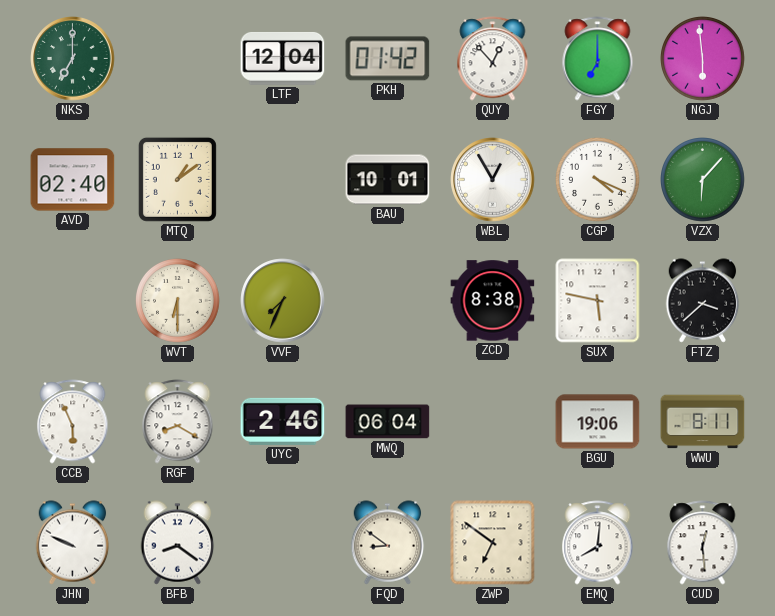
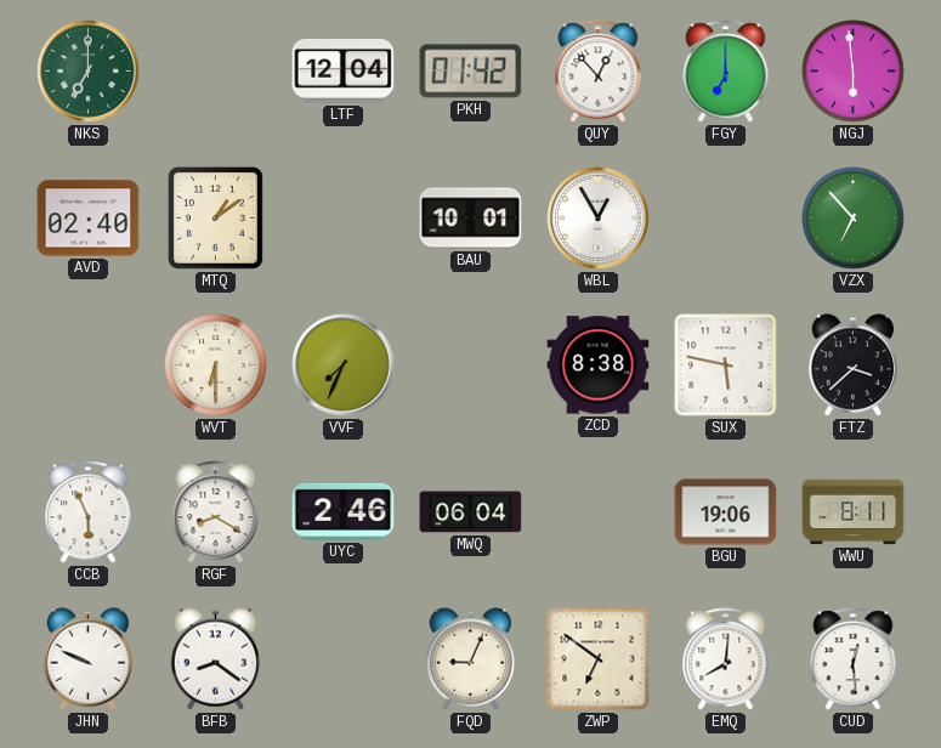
CGP: 4:19 -> none
VZX: 6:07 -> 6:53
FQD: 8:51 -> 9:04
